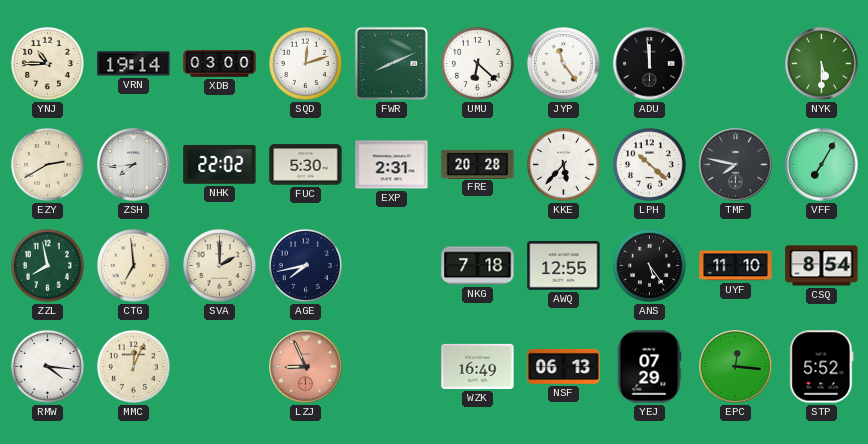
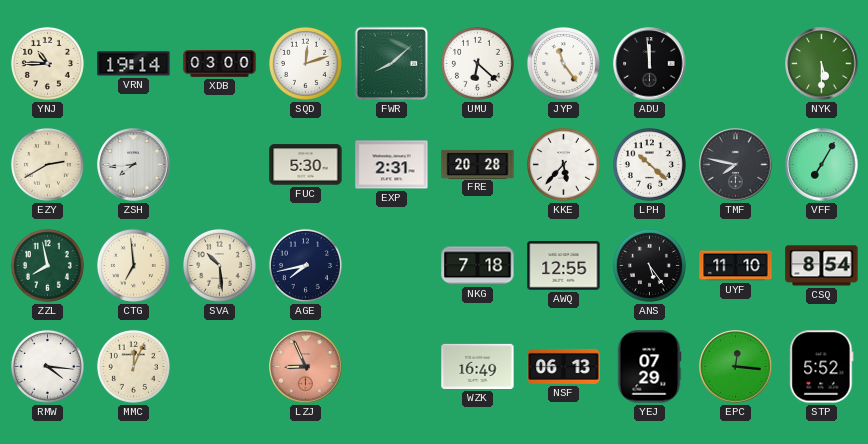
FWR: 8:11 -> 8:08
NHK: 22:02 -> none
SVA: 2:00 -> 10:29
